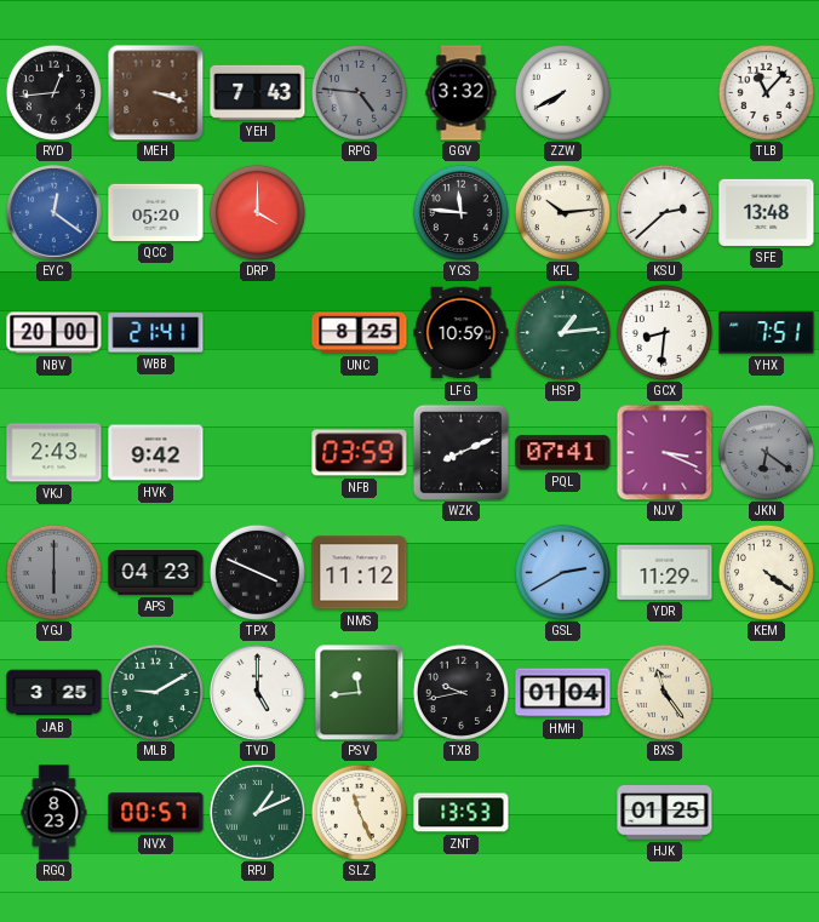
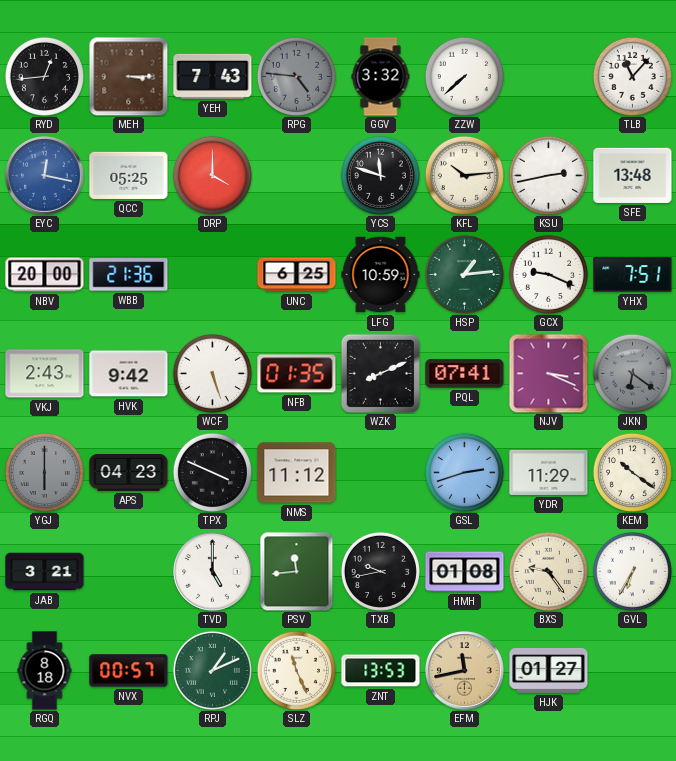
MEH: 3:18 -> 3:15
ZZW: 7:40 -> 7:38
EYC: 12:21 -> 12:17
QCC: 05:20 -> 05:25
YCS: 11:46 -> 11:48
KSU: 2:38 -> 2:43
WBB: 21:41 -> 21:36
UNC: 8:25 -> 6:25
GCX: 8:31 -> 9:19
WCF: none -> 5:27
NFB: 03:59 -> 01:35
GSL: 2:40 -> 2:42
KEM: 4:21 -> 10:21
JAB: 3:25 -> 3:21
MLB: 9:10 -> none
HMH: 01:04 -> 01:08
BXS: 11:24 -> 9:24
GVL: none -> 6:35
RGQ: 8:23 -> 8:18
EFM: none -> 11:43
HJK: 01:25 -> 01:27
